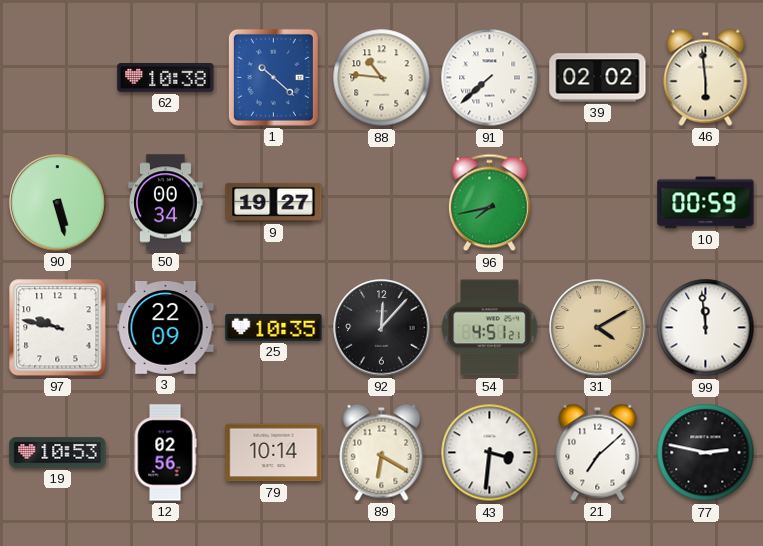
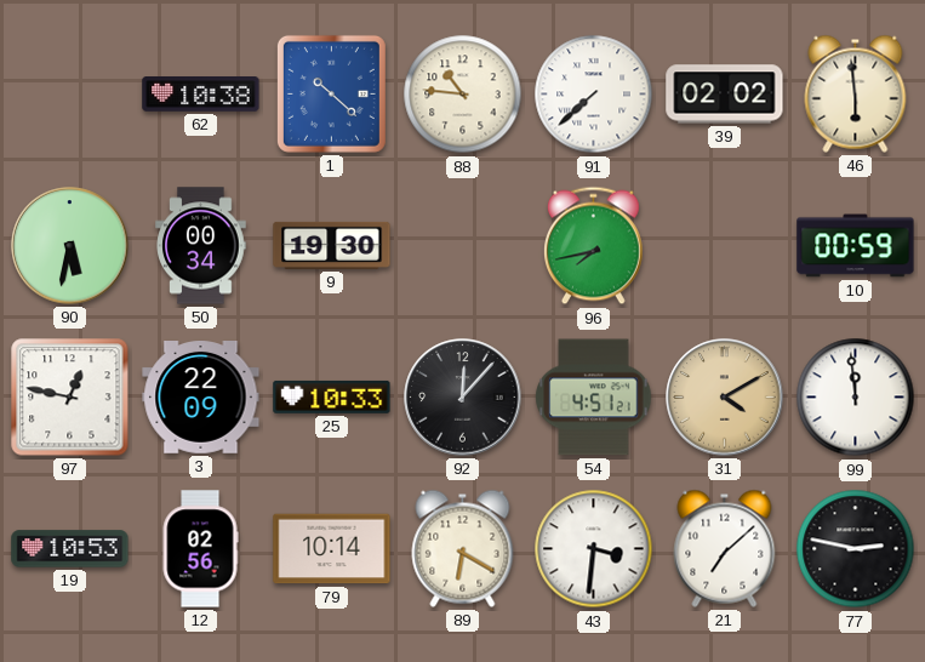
90: 5:28 -> 5:32
9: 19:27 -> 19:30
97: 9:47 -> 12:47
25: 10:35 -> 10:33
